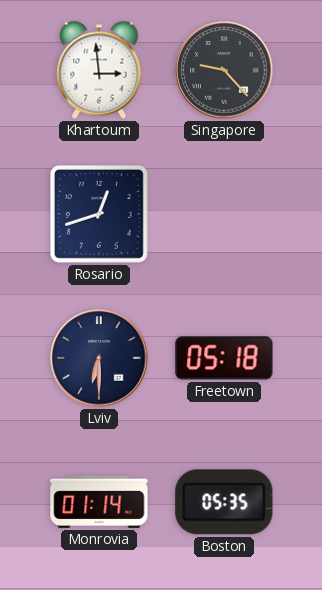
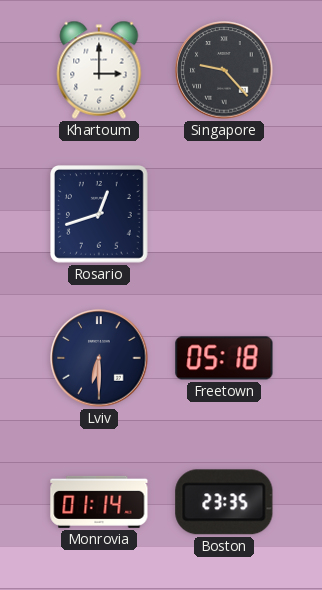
Khartoum: 2:59 -> 3:00
Boston: 05:35 -> 23:35
